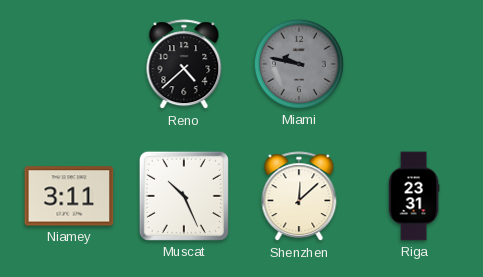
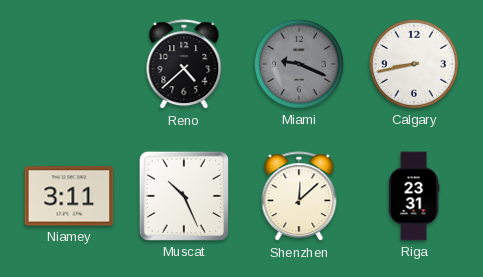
Miami: 9:47 -> 9:19
Calgary: none -> 8:43
